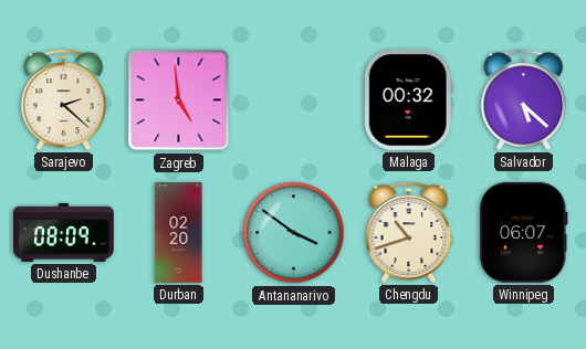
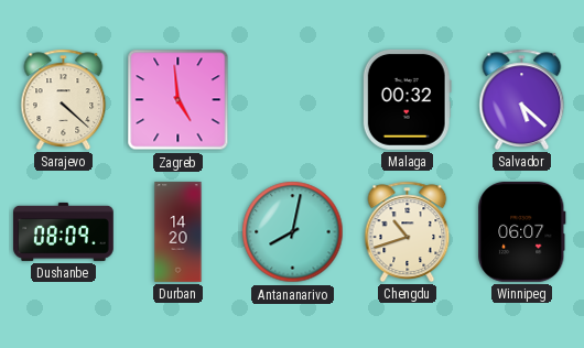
Sarajevo: 2:22 -> 4:22
Durban: 02:20 -> 14:20
Antananarivo: 3:51 -> 8:02
